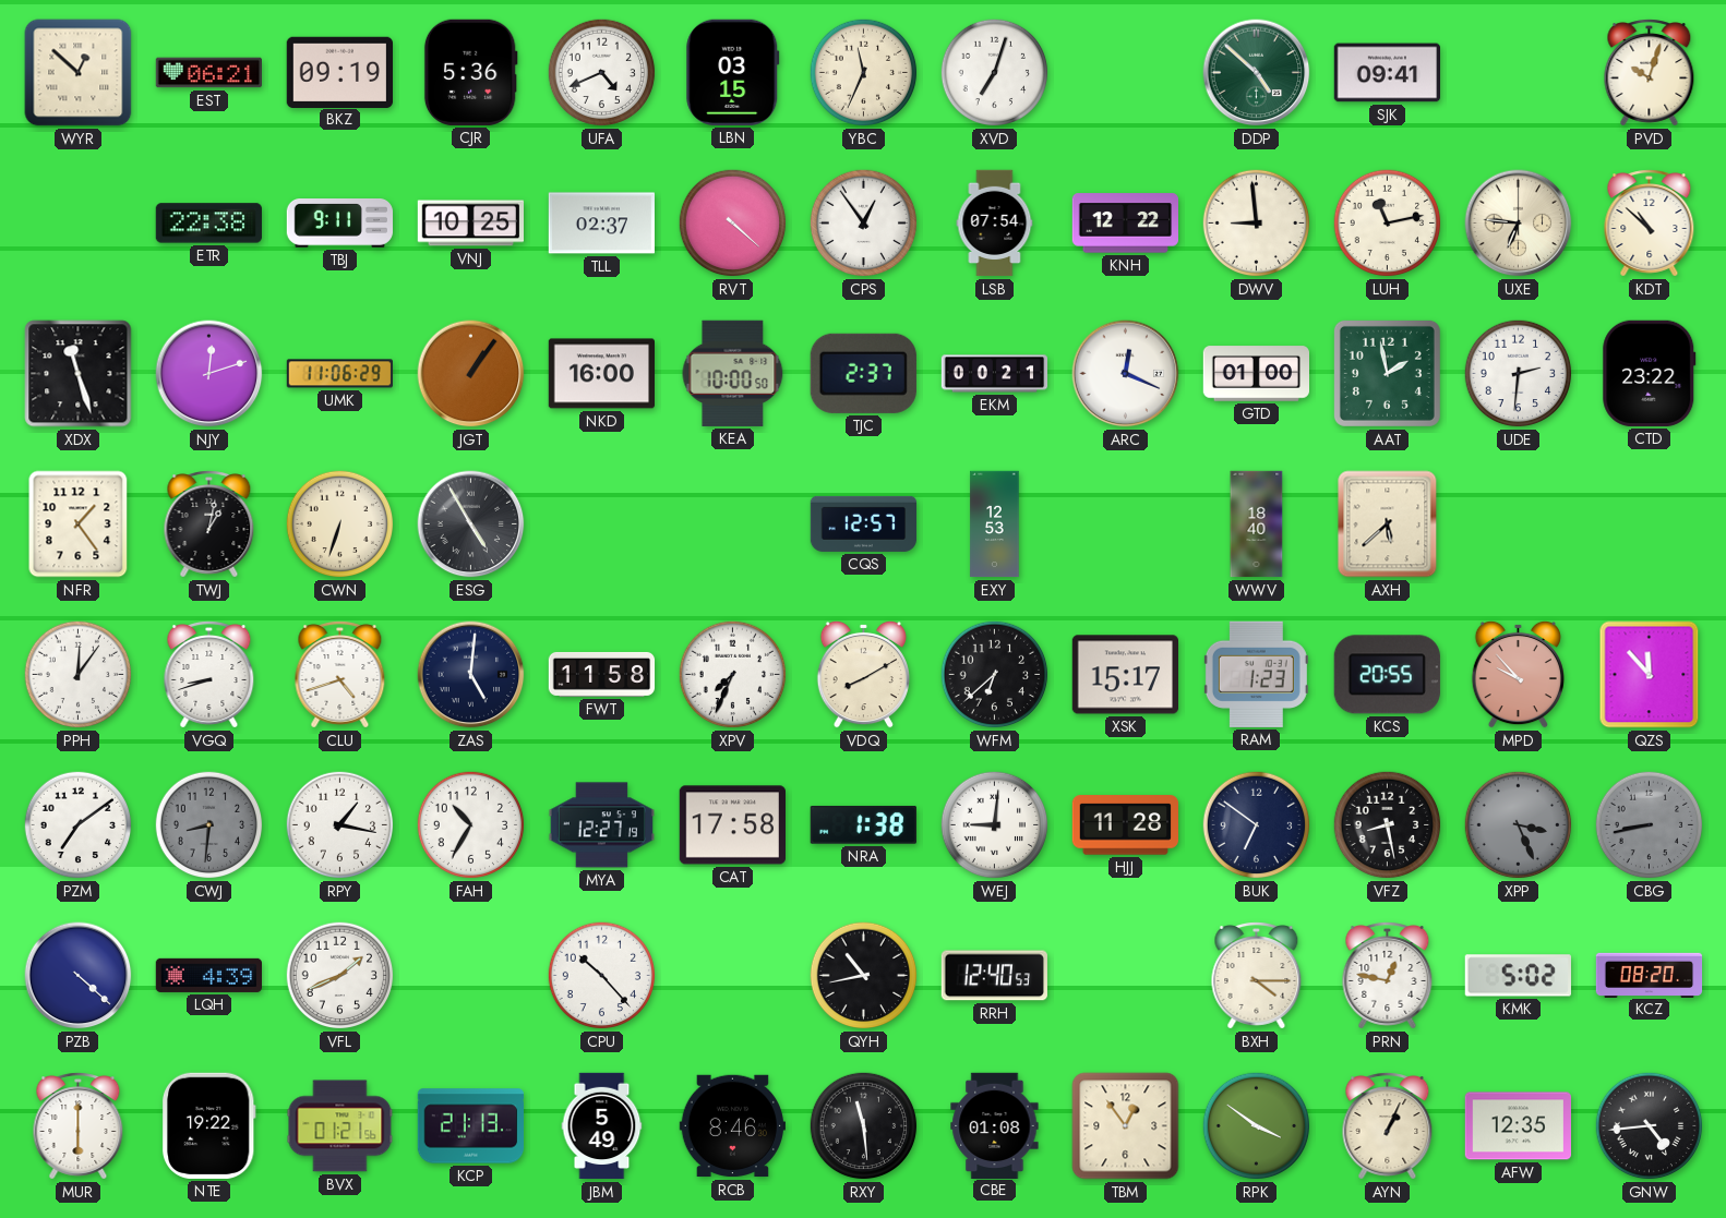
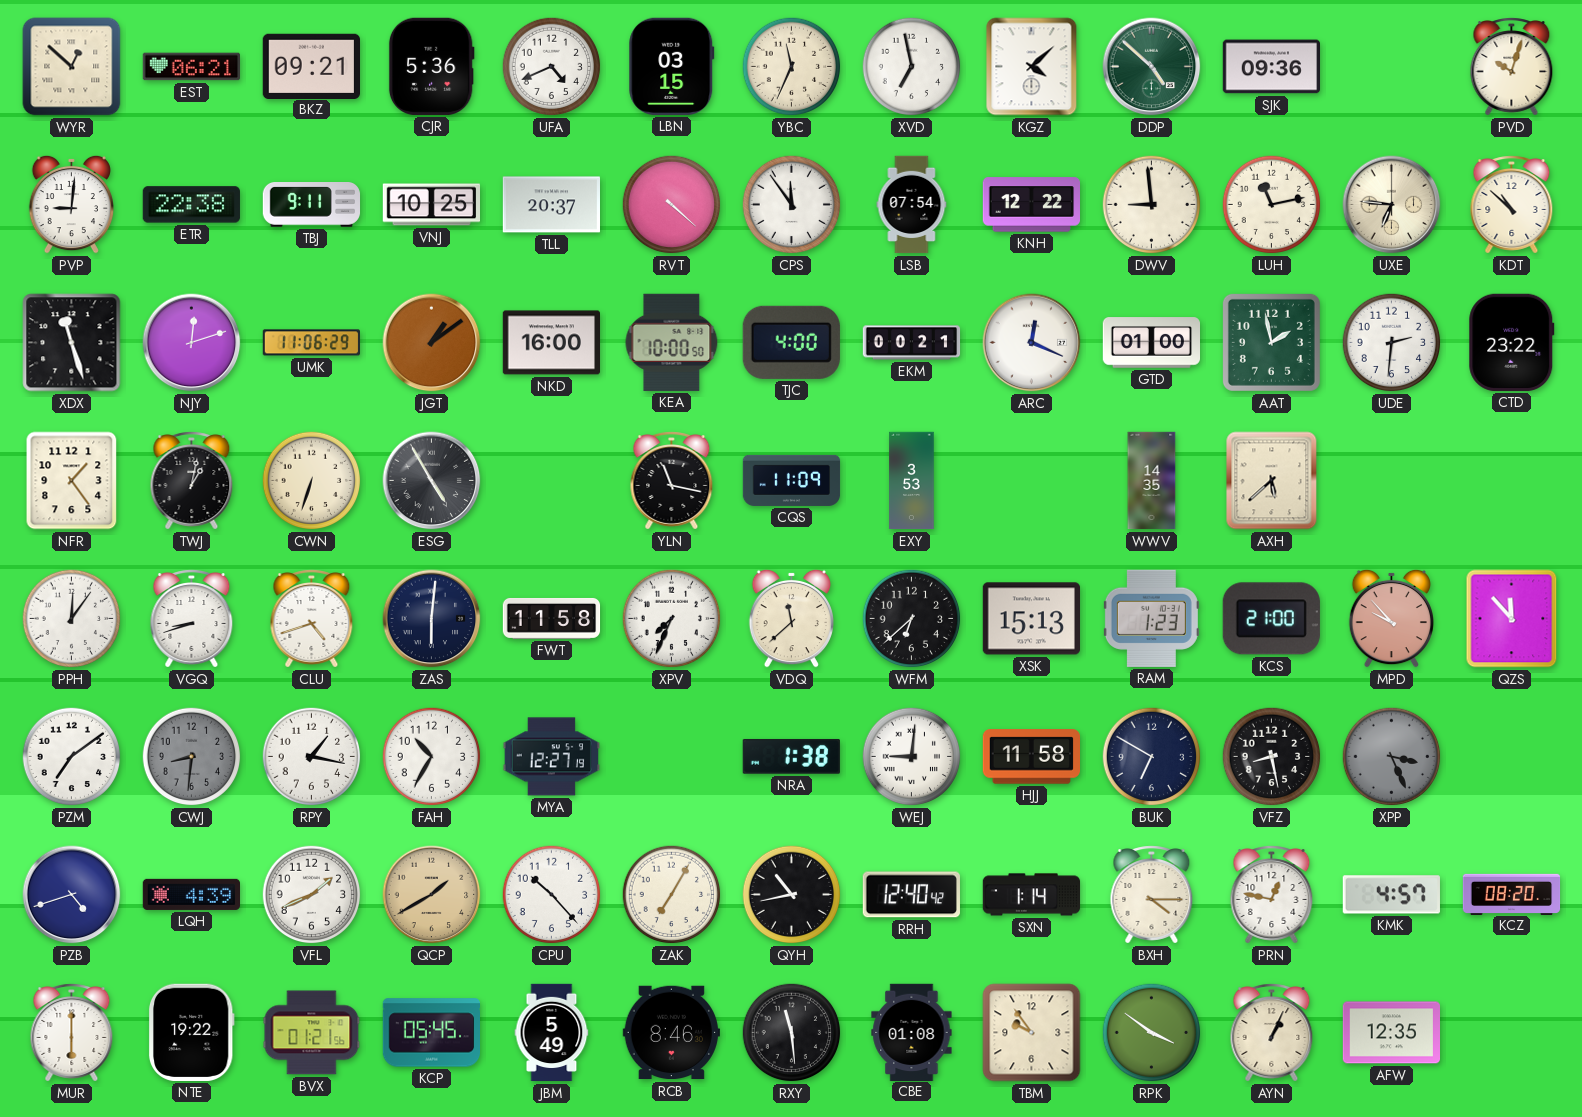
BKZ: 09:19 -> 09:21
XVD: 7:03 -> 6:58
KGZ: none -> 4:08
SJK: 09:41 -> 09:36
PVP: none -> 9:01
TLL: 02:37 -> 20:37
CPS: 12:54 -> 11:54
JGT: 1:06 -> 1:09
TJC: 2:37 -> 4:00
YLN: none -> 11:17
CQS: 12:57 -> 11:09
EXY: 12:53 -> 3:53
WWV: 18:40 -> 14:35
ZAS: 5:01 -> 6:01
VDQ: 8:10 -> 11:38
XSK: 15:17 -> 15:13
KCS: 20:55 -> 21:00
CAT: 17:58 -> none
HJJ: 11:28 -> 11:58
BUK: 6:51 -> 6:50
CBG: 8:43 -> none
PZB: 4:22 -> 4:42
QCP: none -> 1:40
ZAK: none -> 7:05
RRH: 12:40:53 -> 12:40:42
SXN: none -> 1:14
KMK: 5:02 -> 4:57
KCP: 21:13 -> 05:45
TBM: 12:54 -> 9:54
GNW: 4:44 -> none
